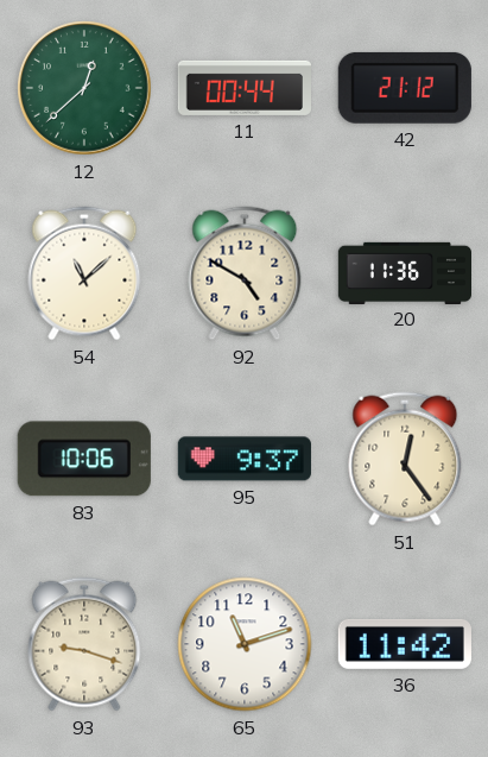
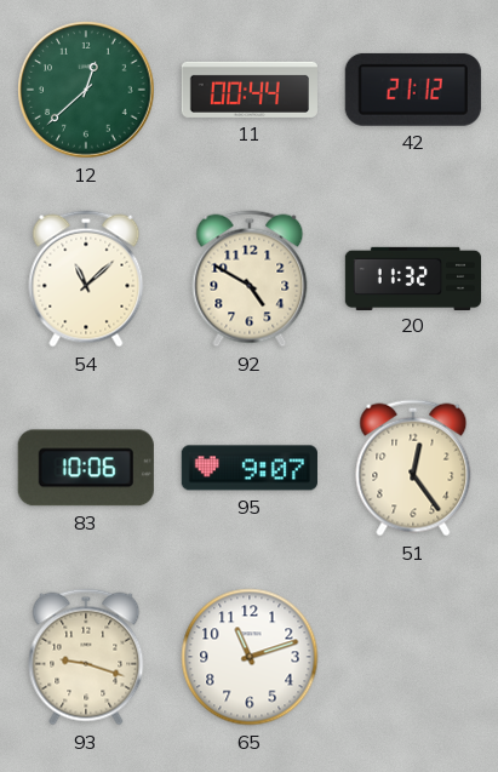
20: 11:36 -> 11:32
95: 9:37 -> 9:07
36: 11:42 -> none
